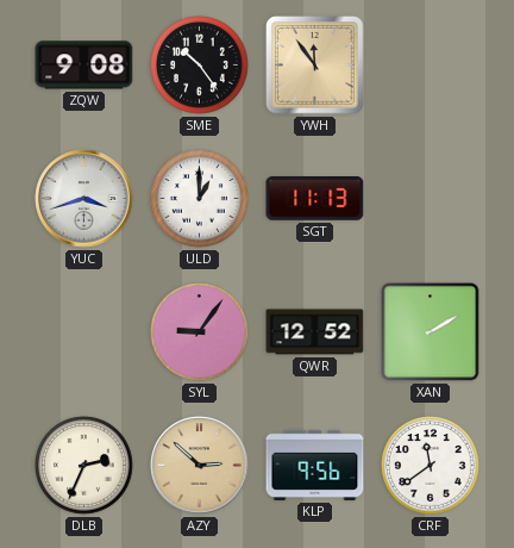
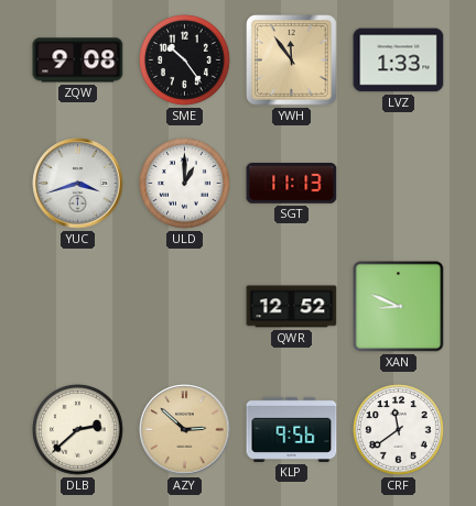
LVZ: none -> 1:33
SYL: 9:06 -> none
XAN: 2:10 -> 8:49
DLB: 2:34 -> 2:38
